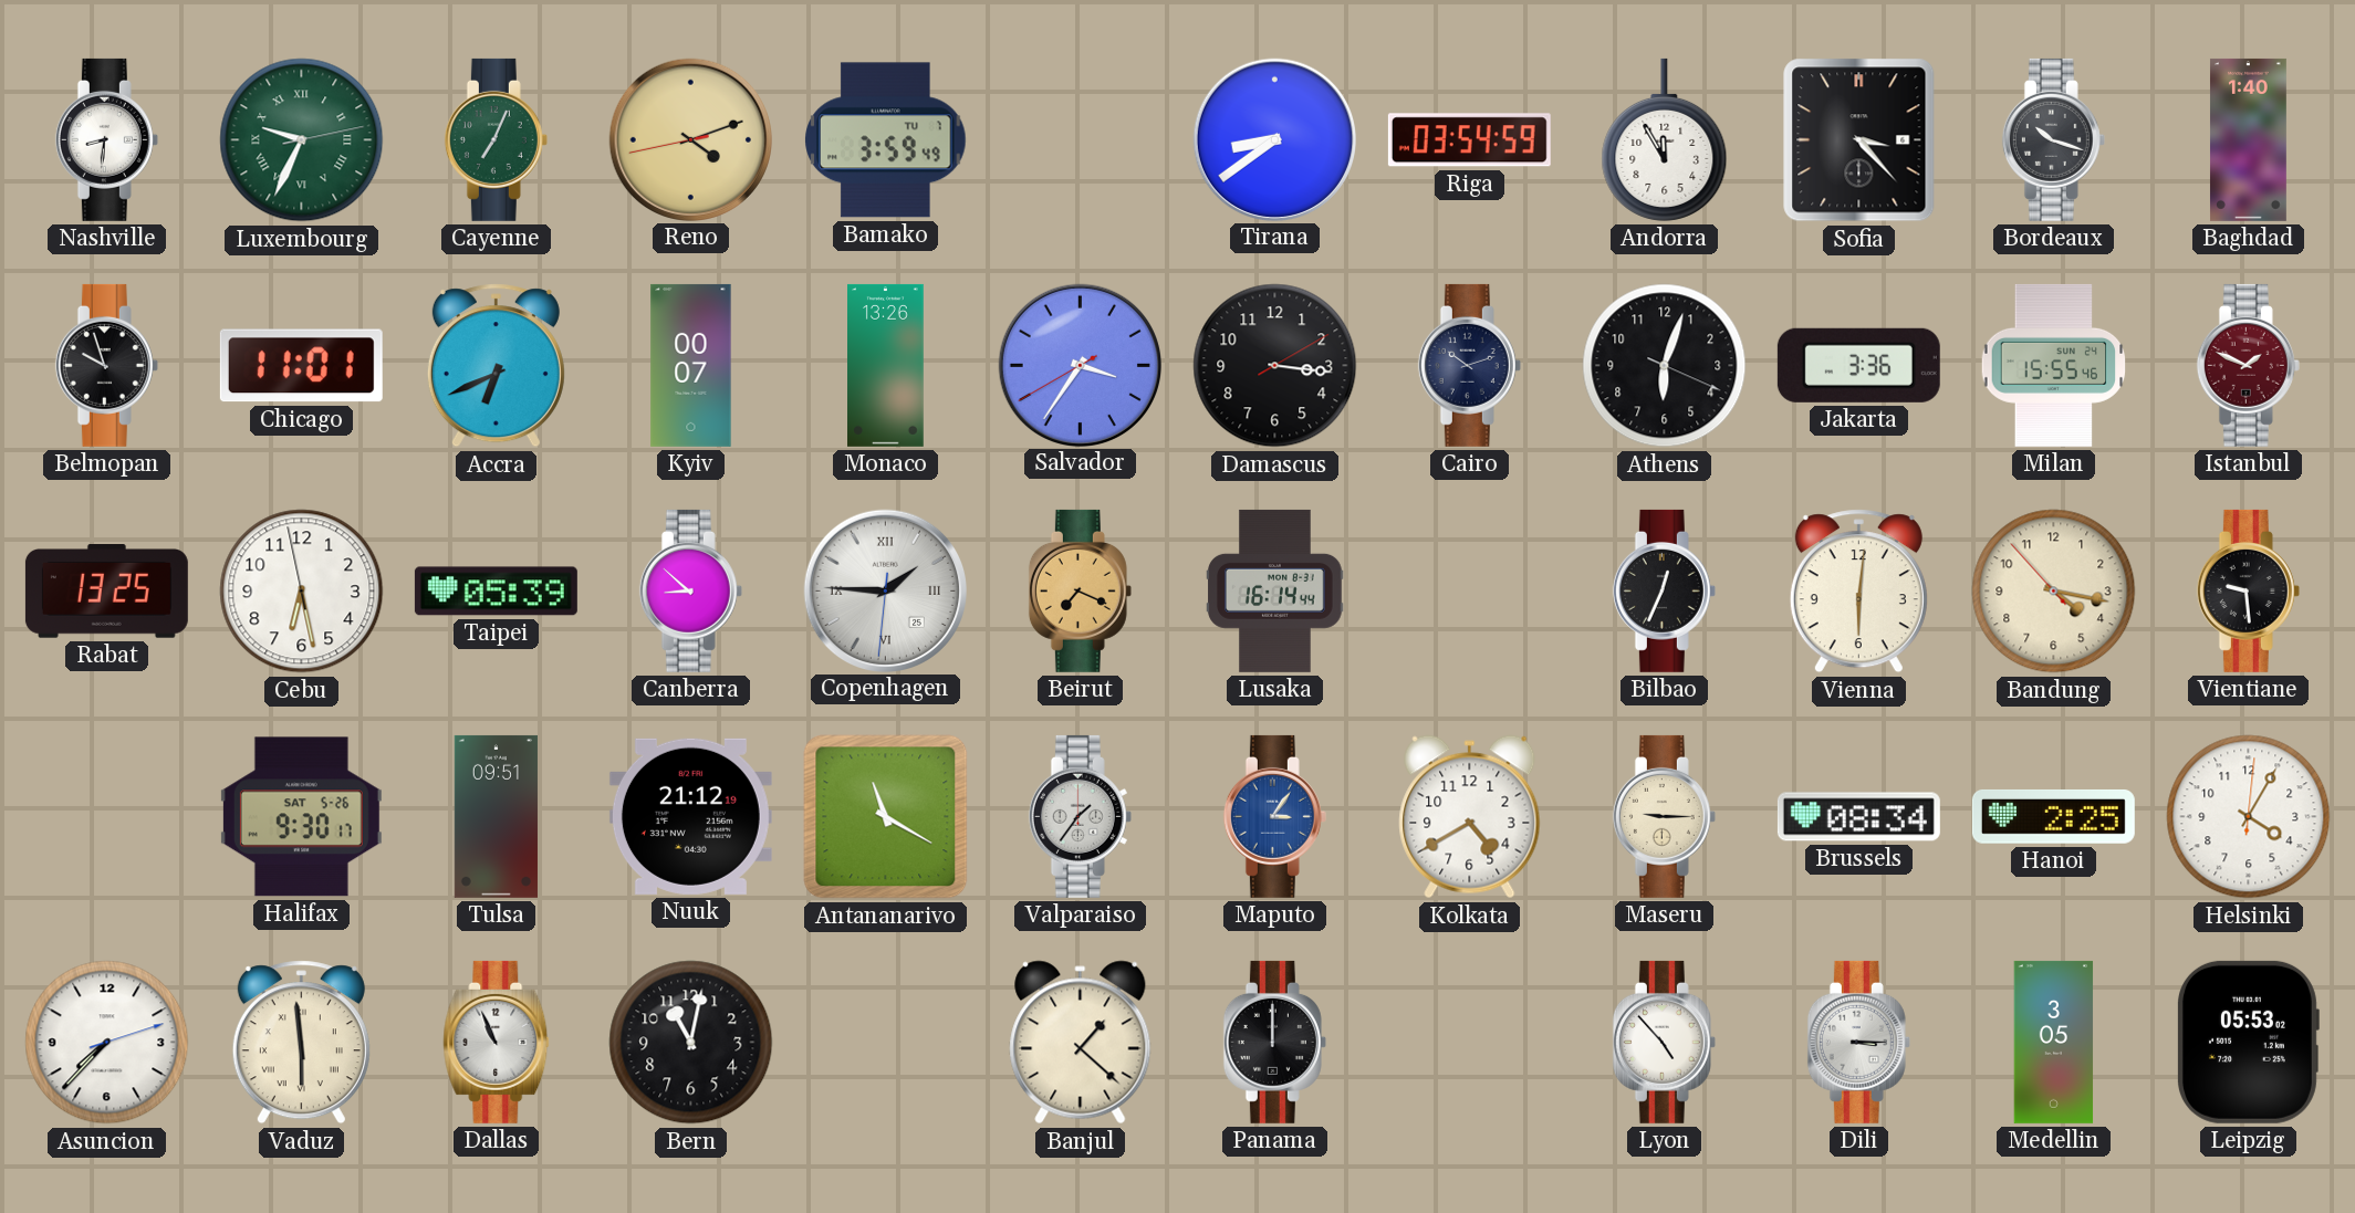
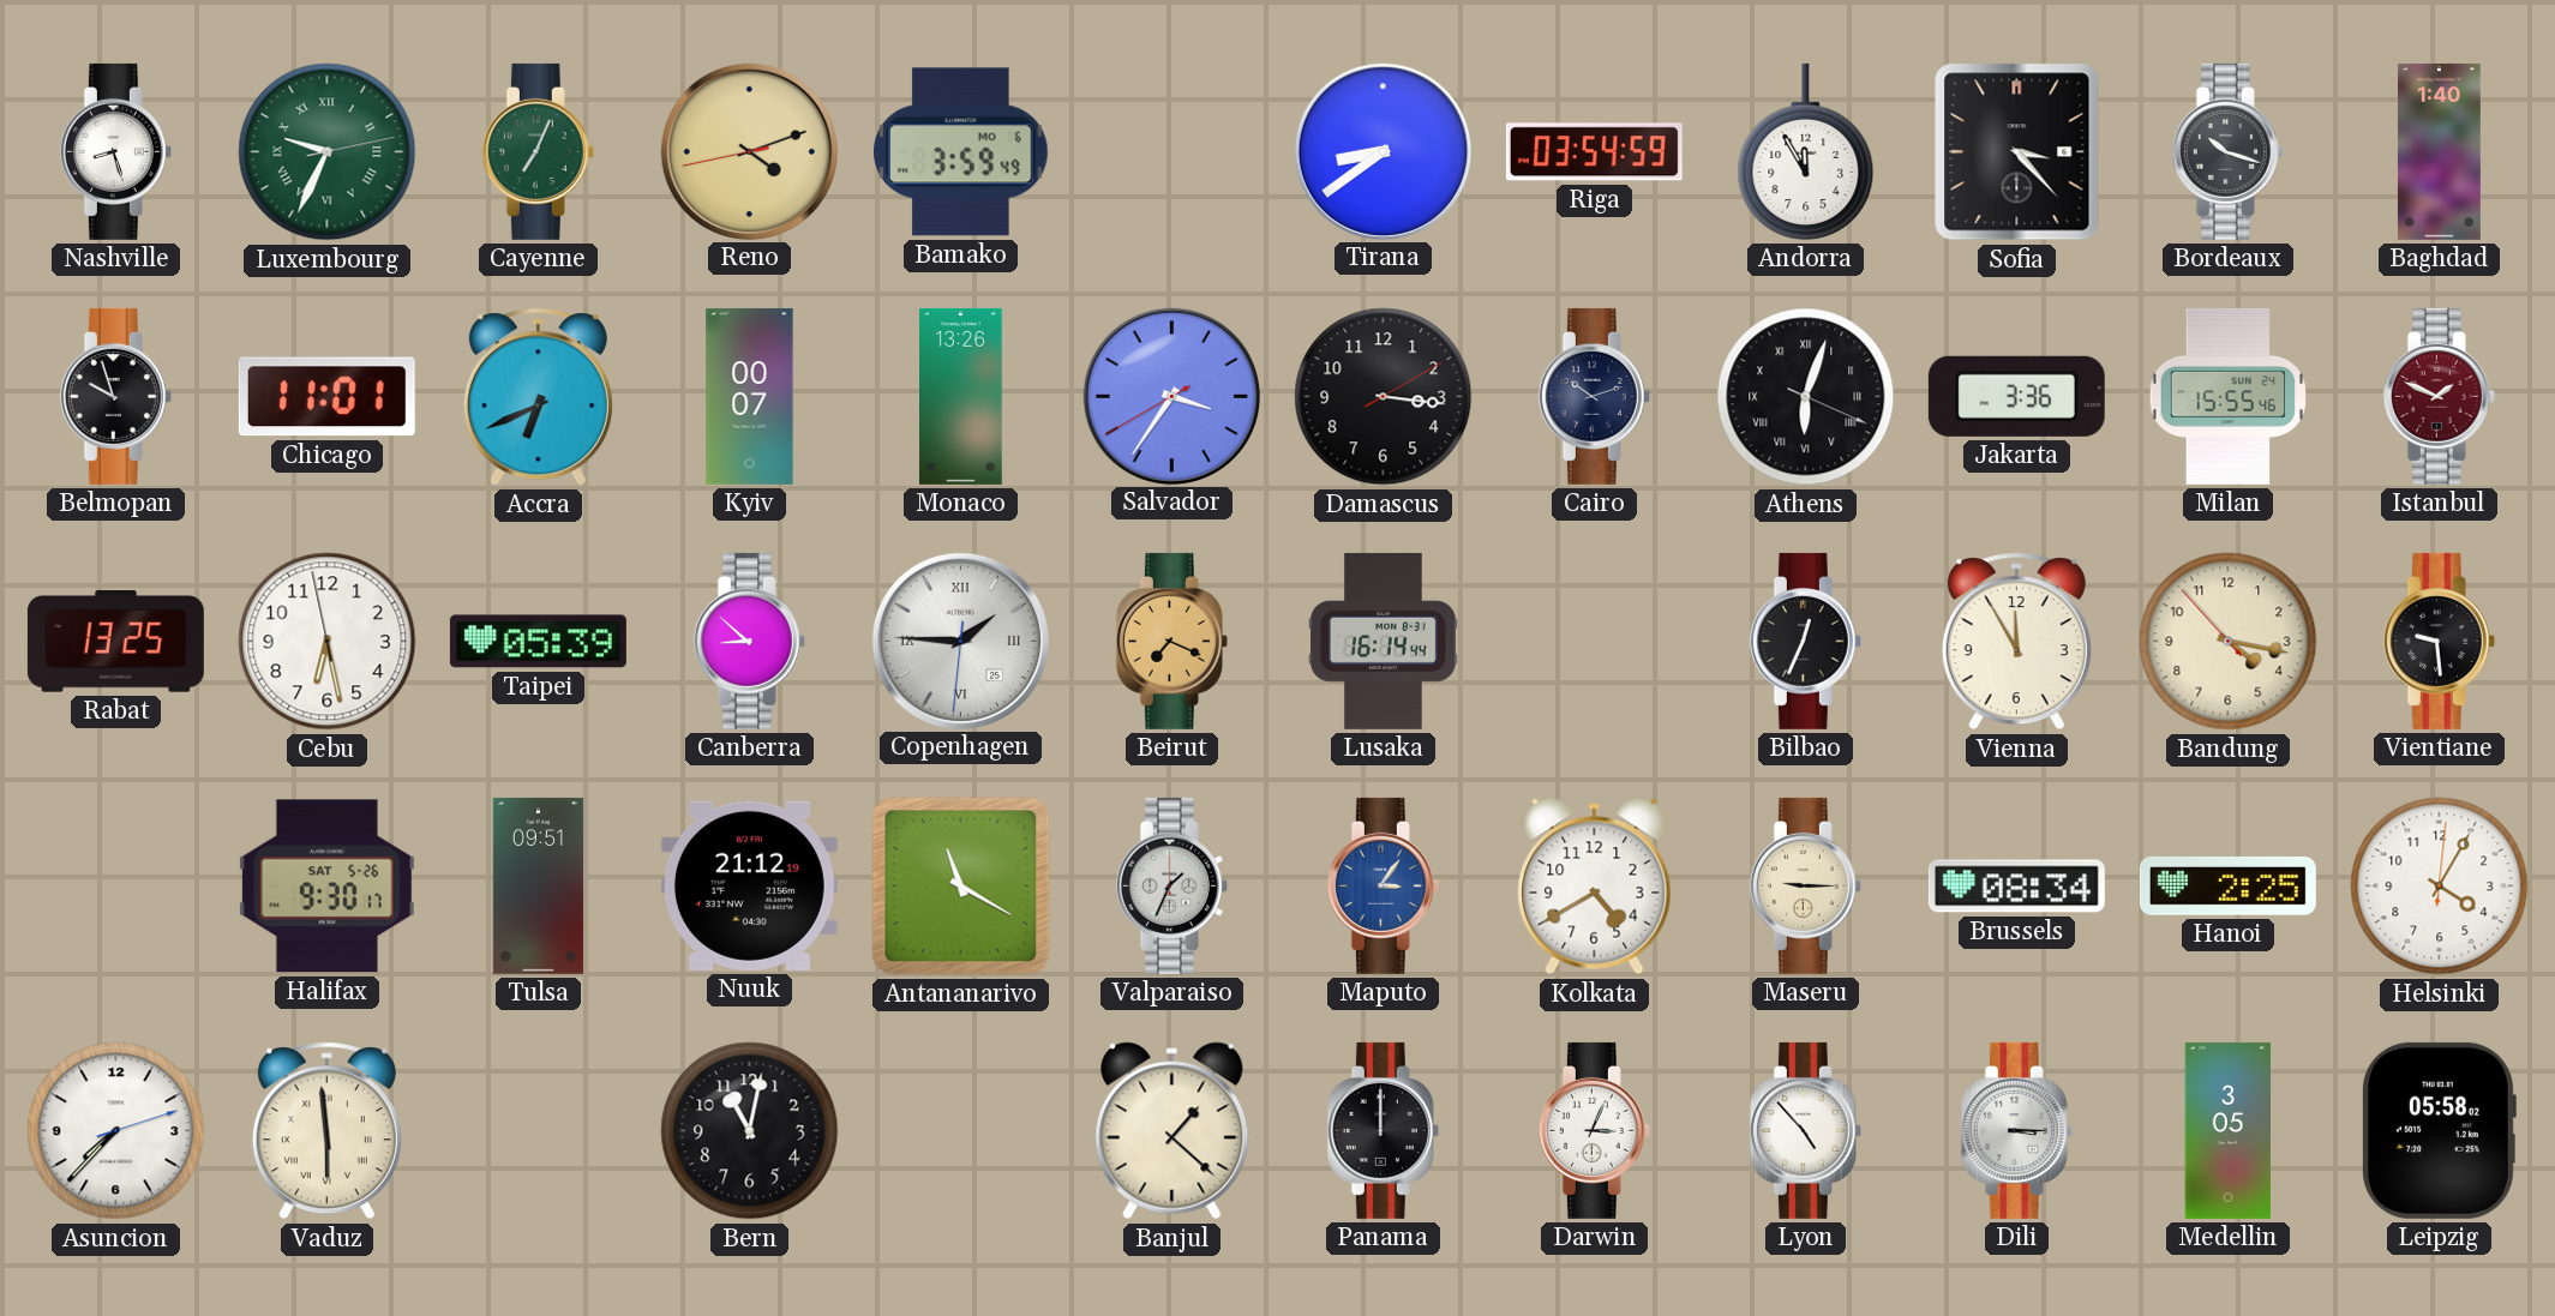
Nashville: 8:31 -> 8:27
Bamako date: TU 7 -> MO 6
Athens numerals: Arabic -> Roman
Vienna: 6:01 -> 11:55
Valparaiso: 1:36 -> 1:34
Dallas: 10:56 -> none
Darwin: none -> 3:04
Leipzig: 05:53 -> 05:58
